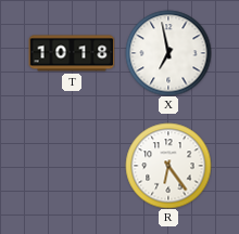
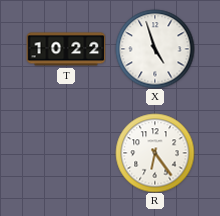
T: 10:18 -> 10:22
X: 6:58 -> 4:57
